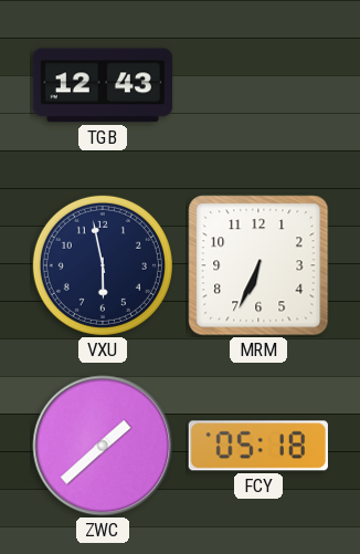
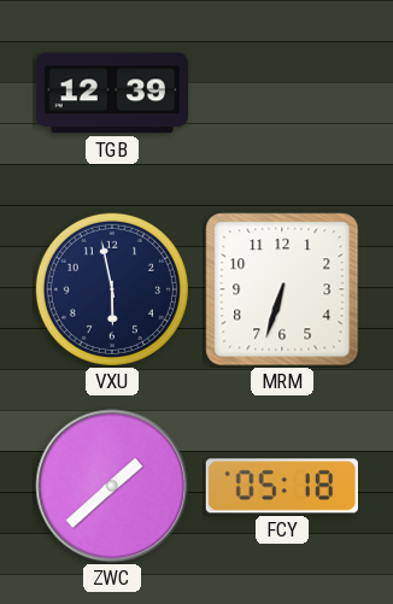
TGB: 12:43 -> 12:39
MRM: 6:34 -> 6:33
